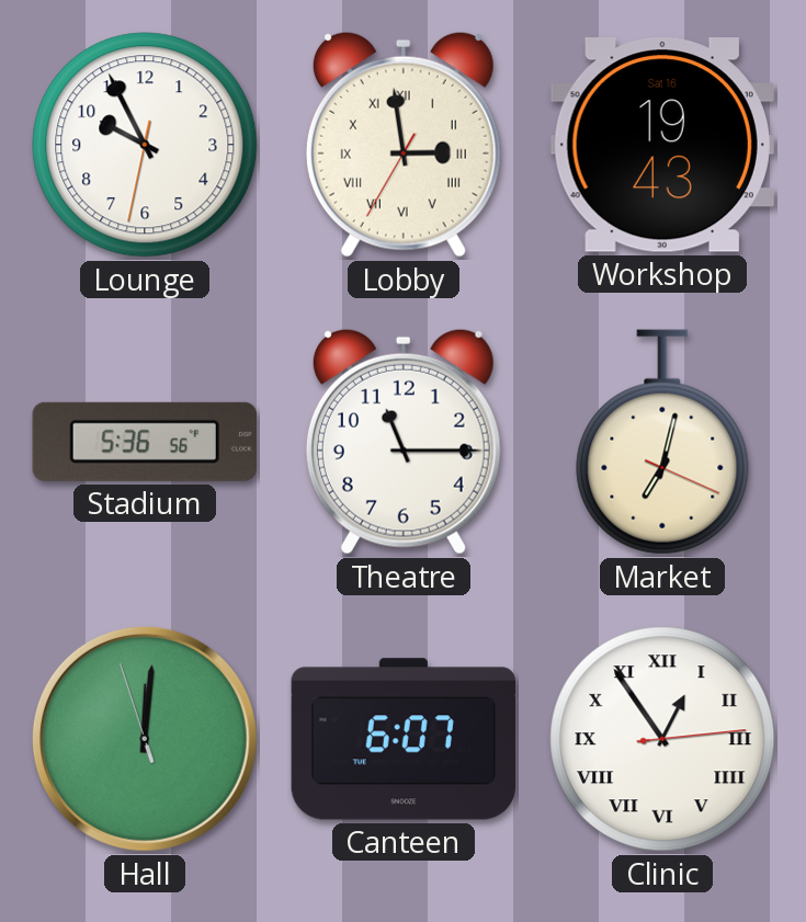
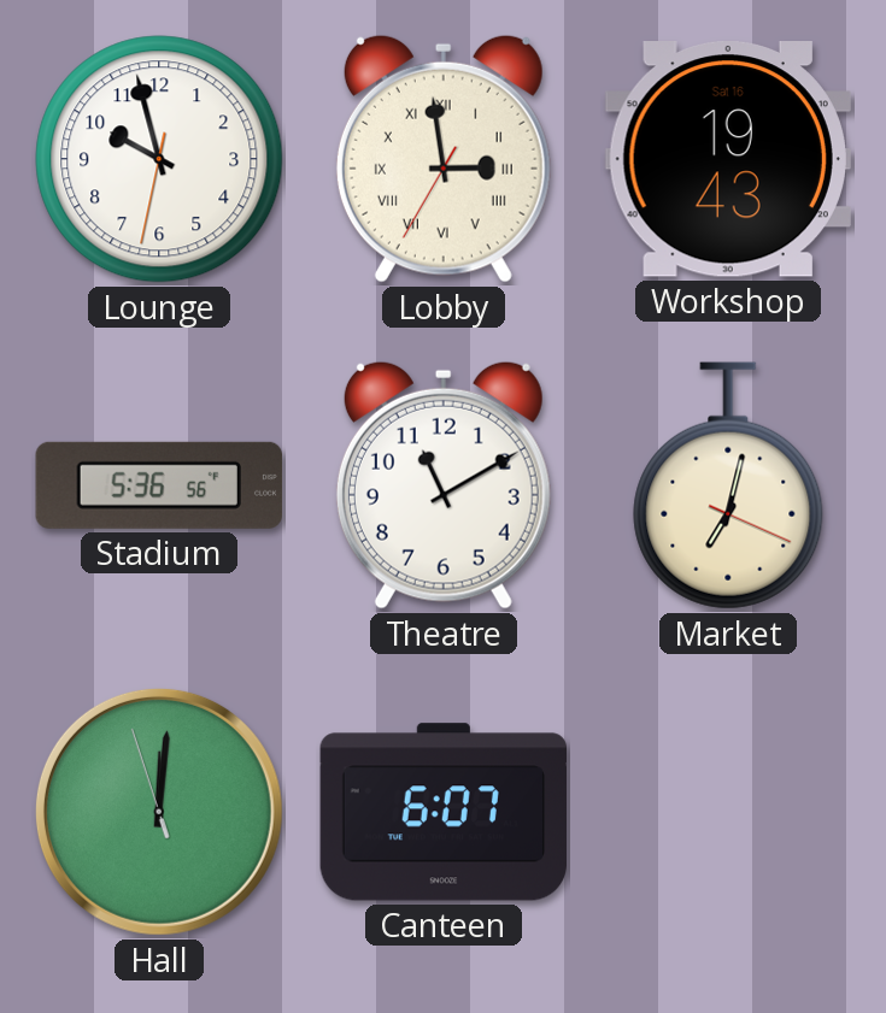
Lounge: 9:55 -> 9:57
Theatre: 11:15 -> 11:10
Clinic: 12:54 -> none
